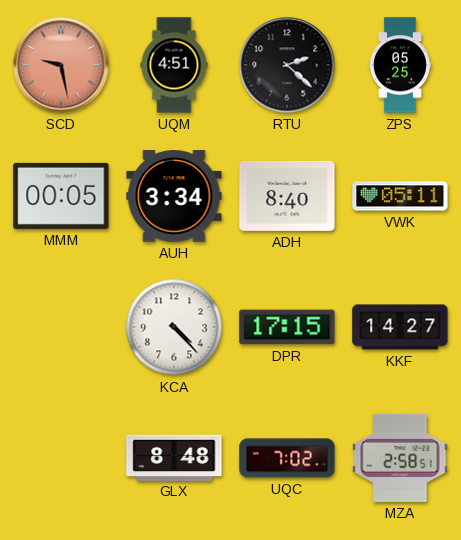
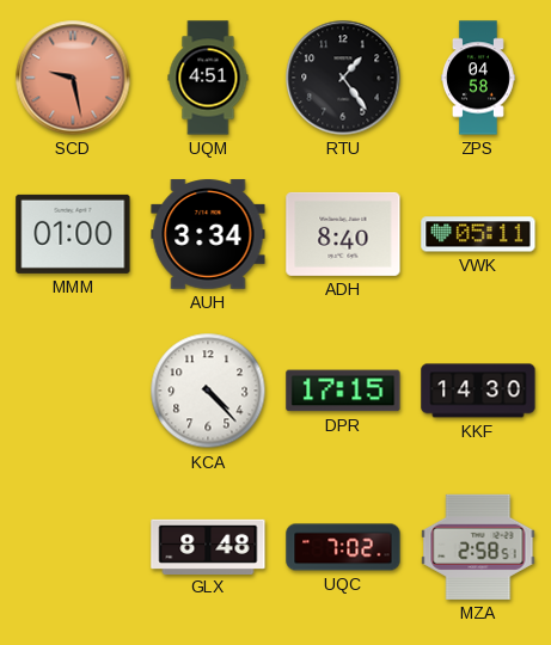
RTU: 2:22 -> 1:24
ZPS: 05:25 -> 04:58
MMM: 00:05 -> 01:00
KKF: 14:27 -> 14:30
